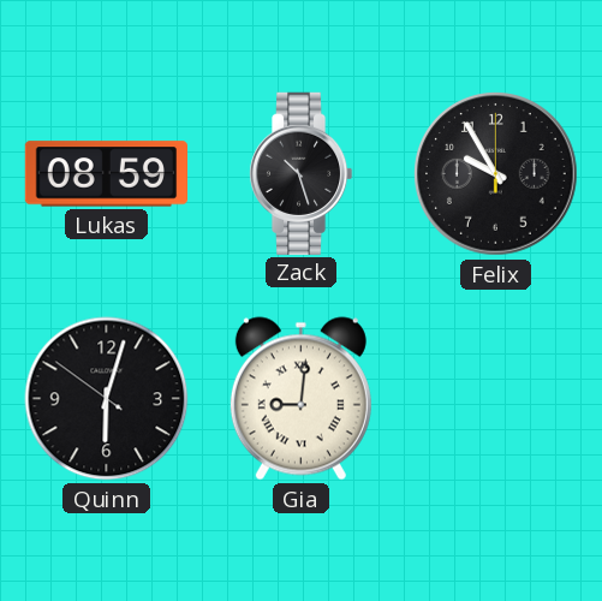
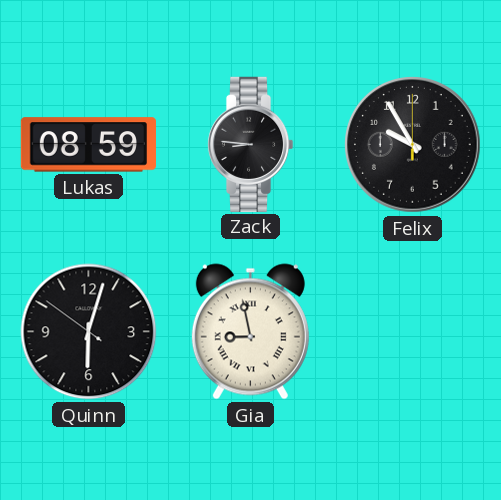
Zack: 10:27 -> 8:46
Gia: 9:01 -> 8:58
